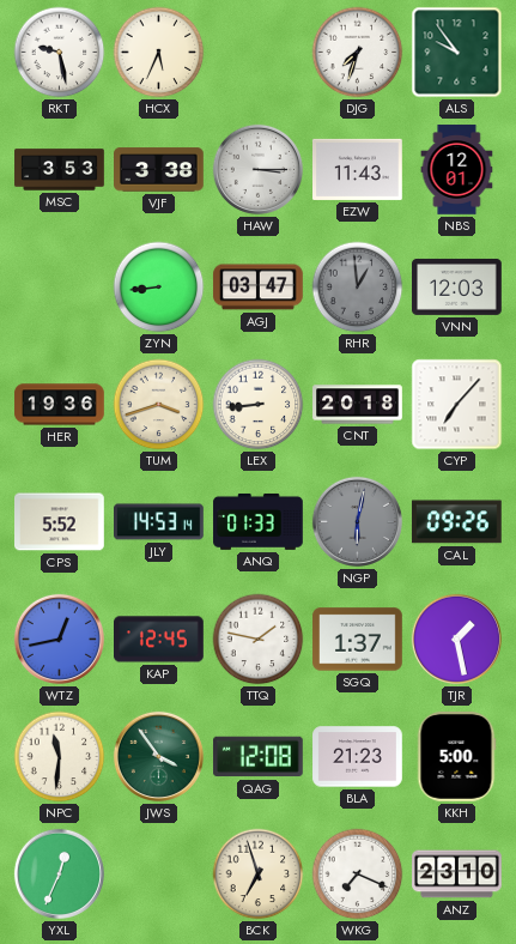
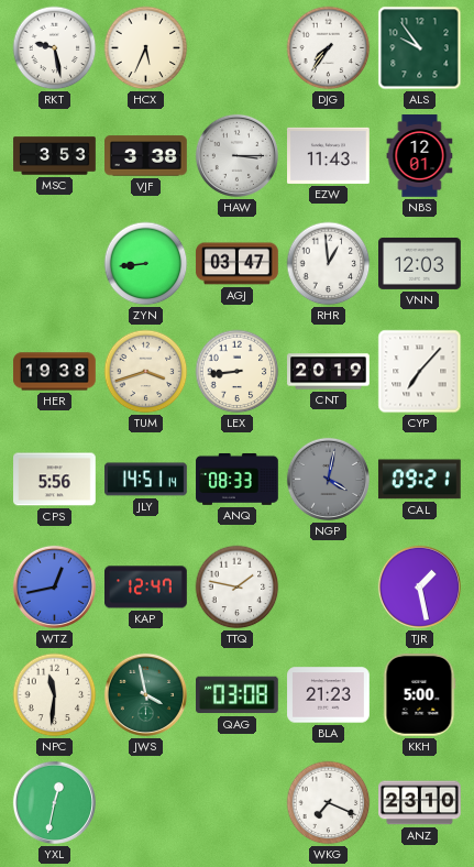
DJG: 7:33 -> 7:36
RHR dial: grey -> white
HER: 19:36 -> 19:38
CNT: 20:18 -> 20:19
CPS: 5:52 -> 5:56
JLY: 14:53 -> 14:51
ANQ: 01:33 -> 08:33
NGP: 6:02 -> 4:02
CAL: 09:26 -> 09:21
KAP: 12:45 -> 12:47
SGQ: 1:37 -> none
JWS: 3:54 -> 3:58
QAG: 12:08 -> 03:08
YXL: 12:34 -> 12:32
BCK: 6:57 -> none
